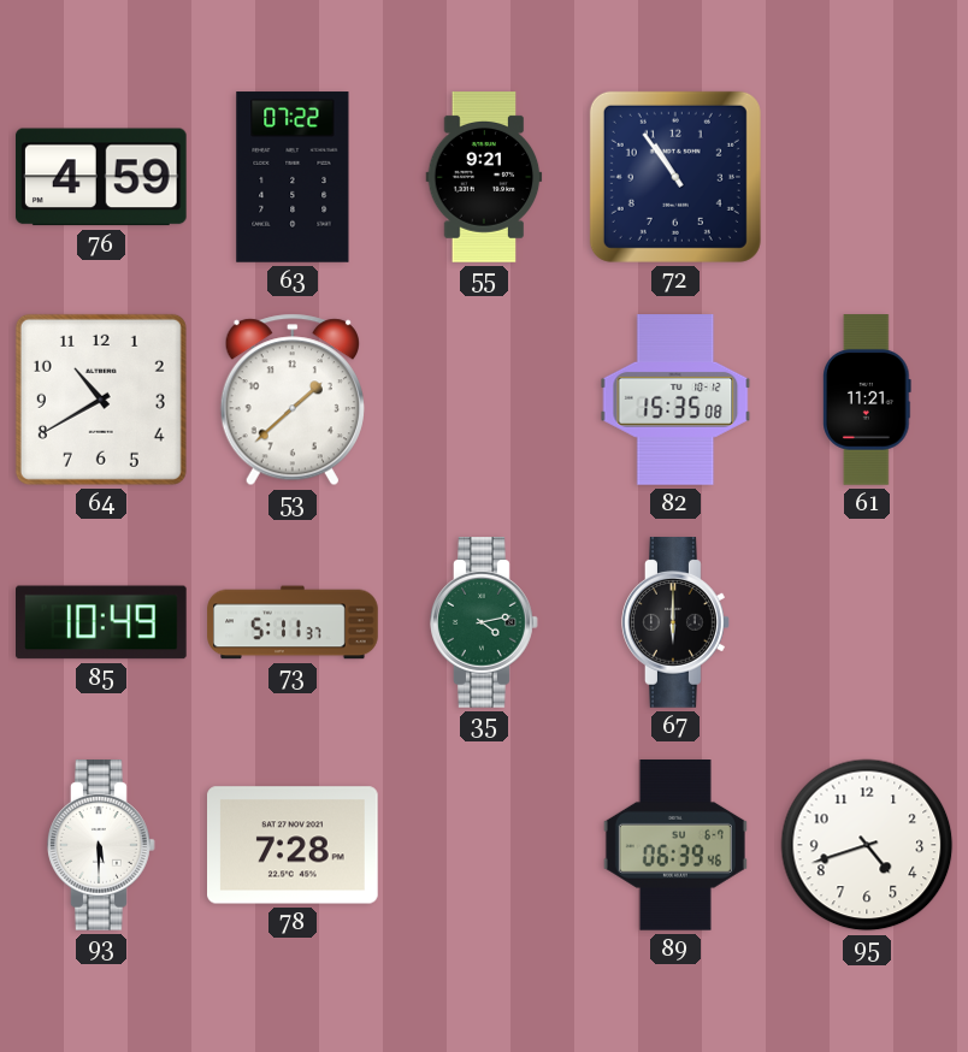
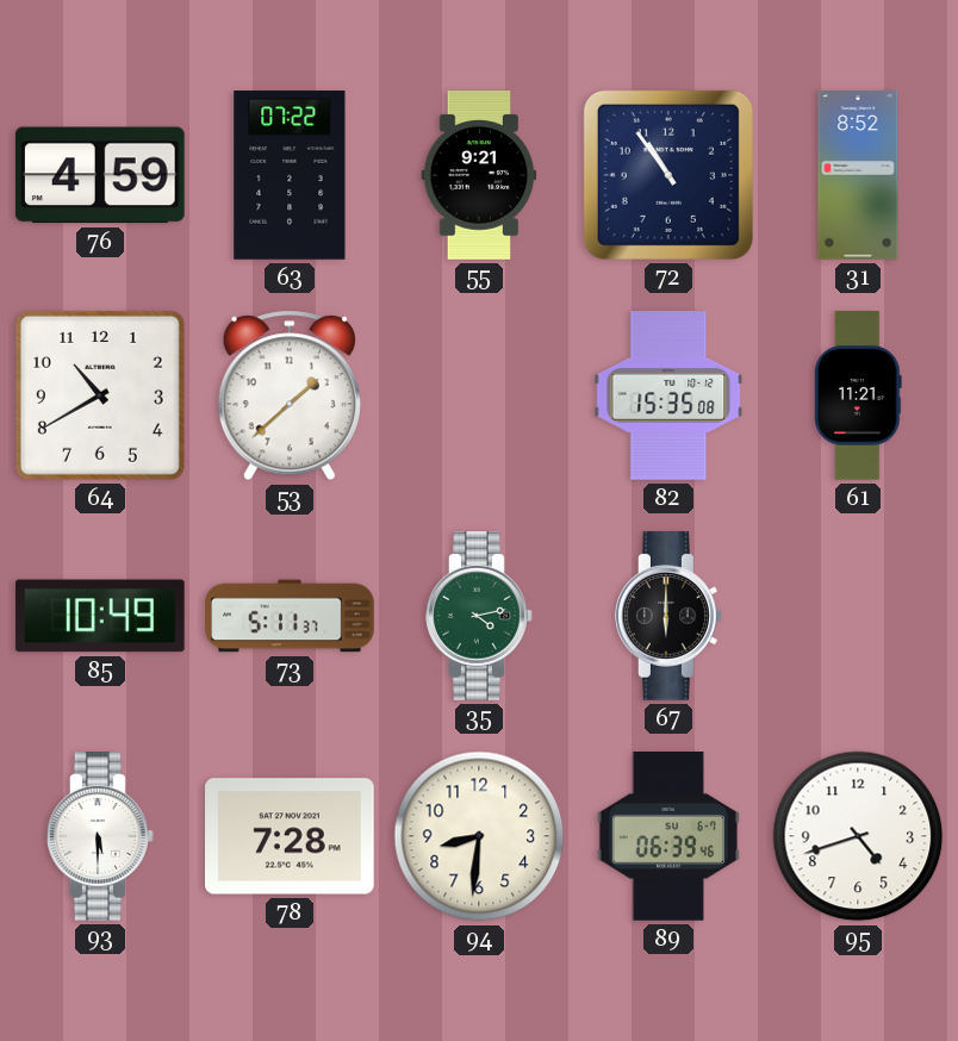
31: none -> 8:52
94: none -> 8:31
